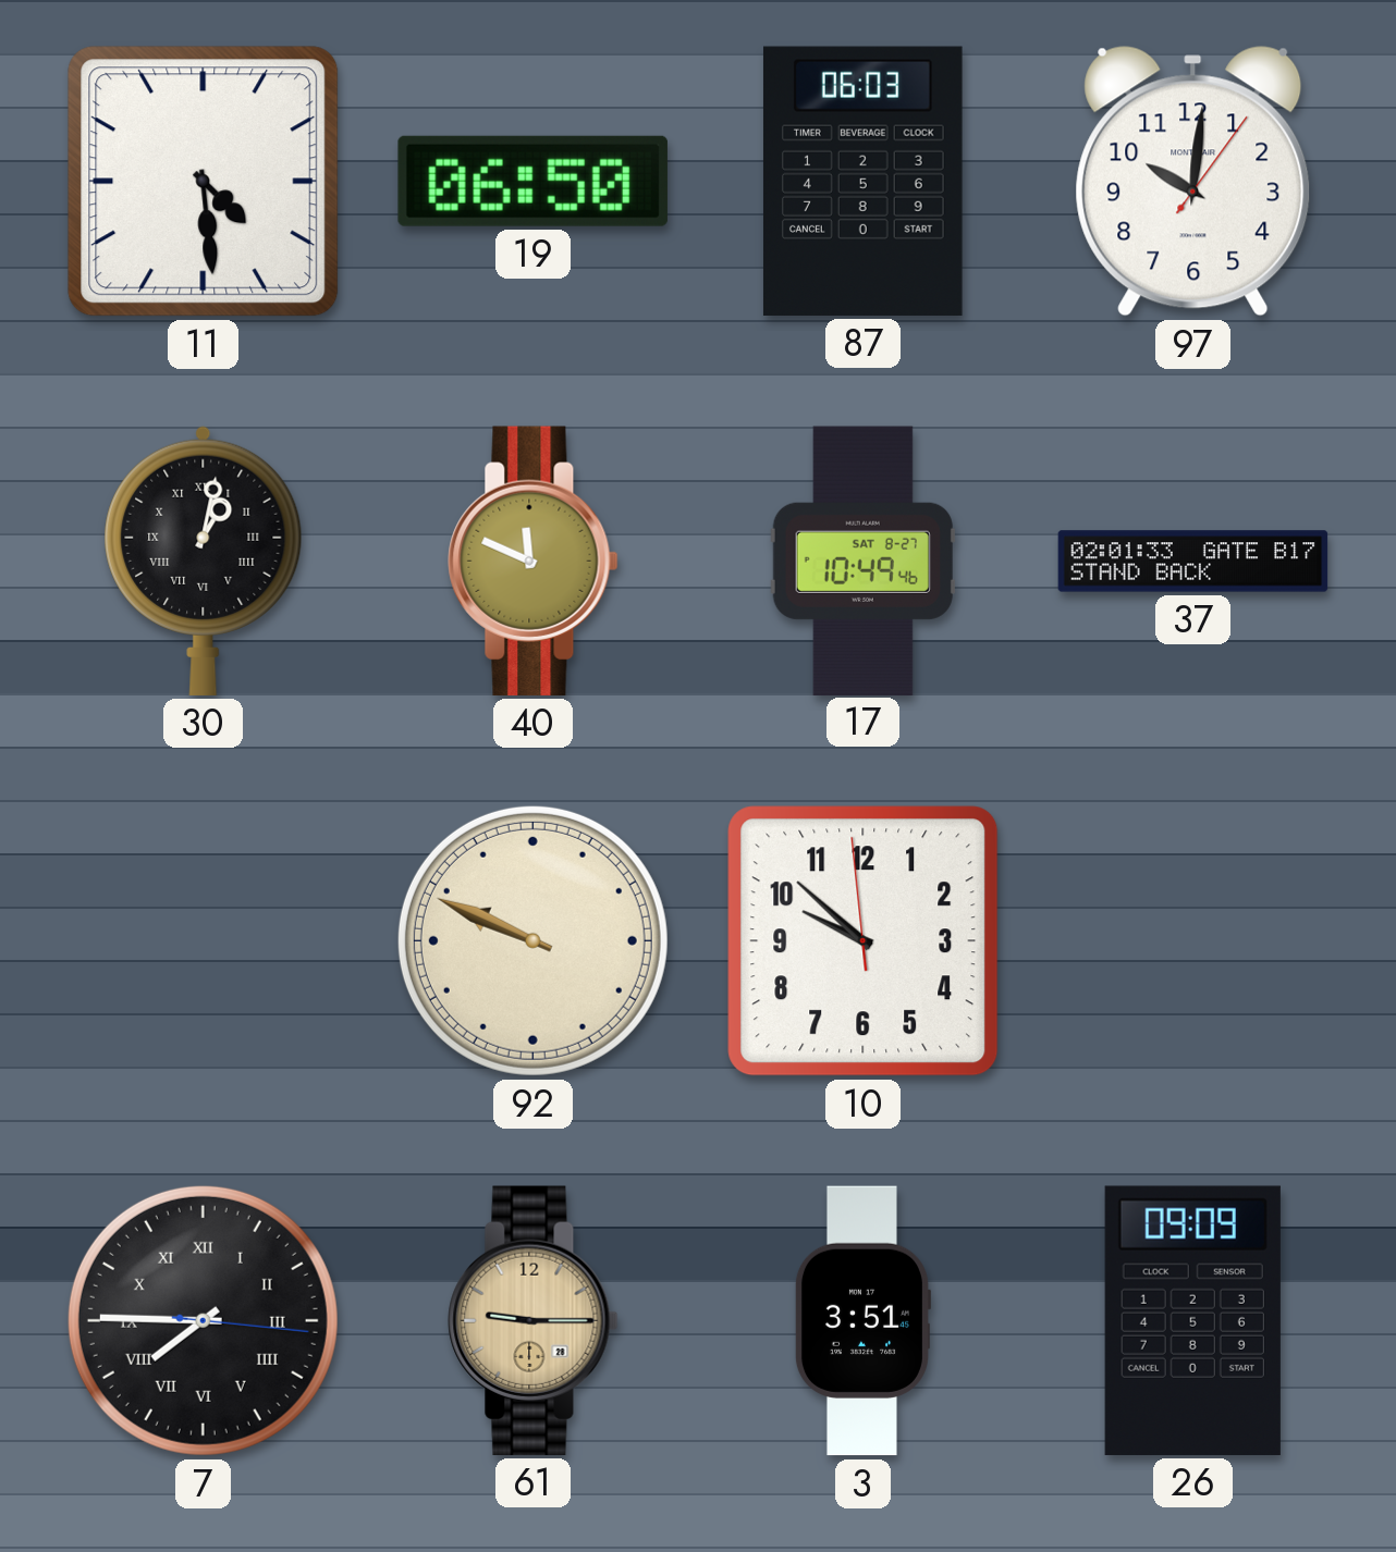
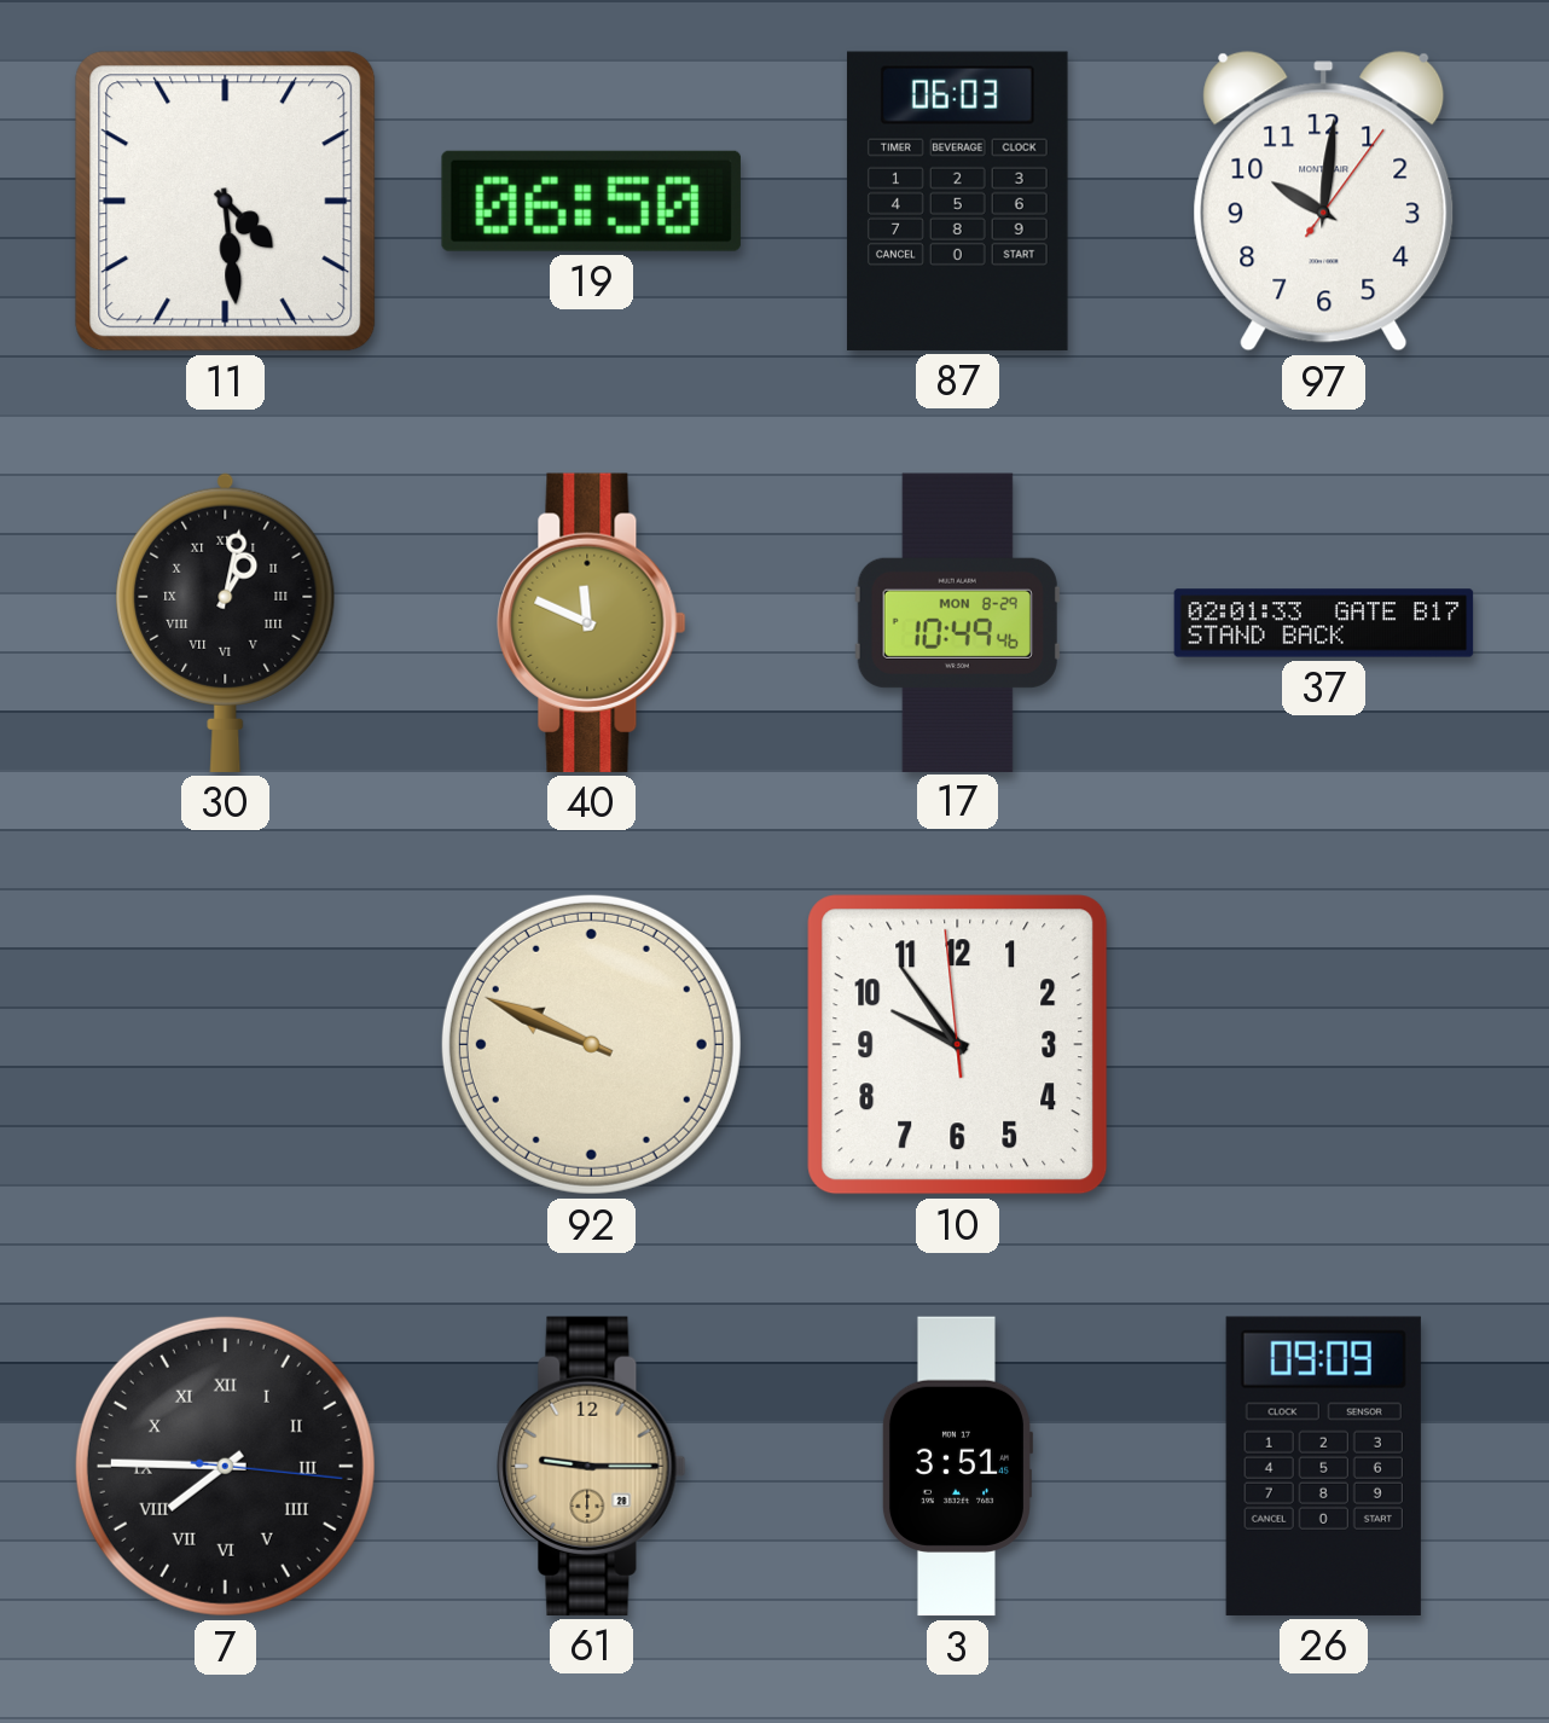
17 date: SAT 8-27 -> MON 8-29
10: 9:51 -> 9:53
